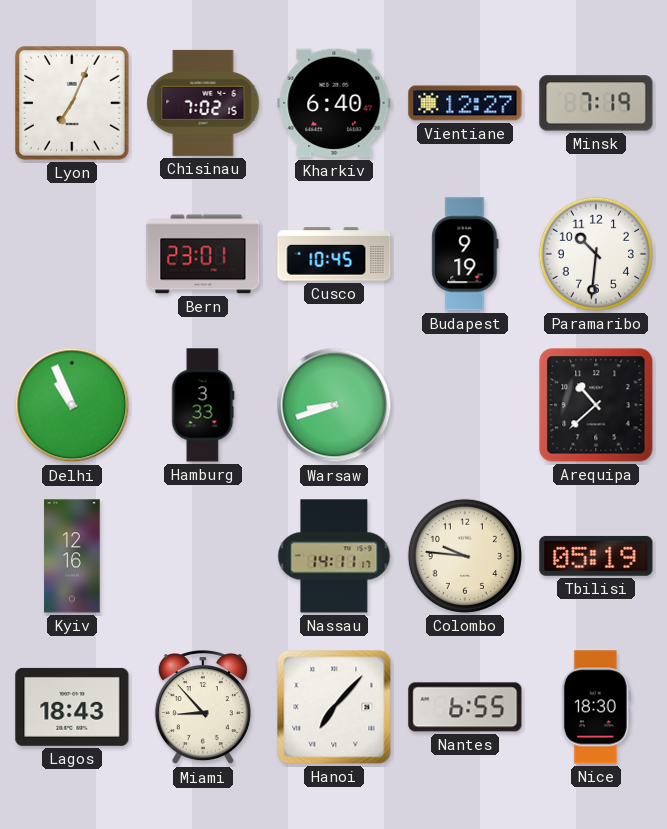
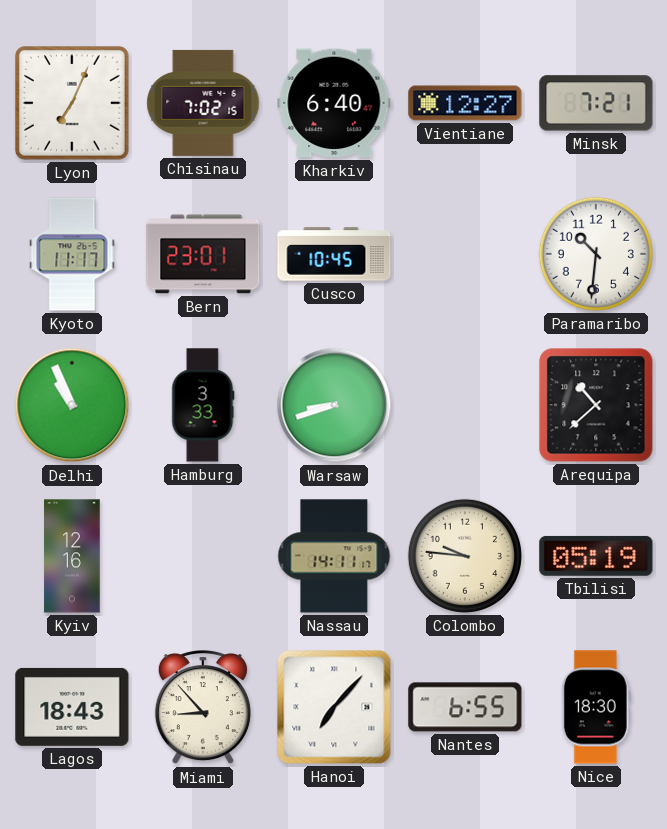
Minsk: 7:19 -> 7:21
Kyoto: none -> 11:17
Budapest: 9:19 -> none
